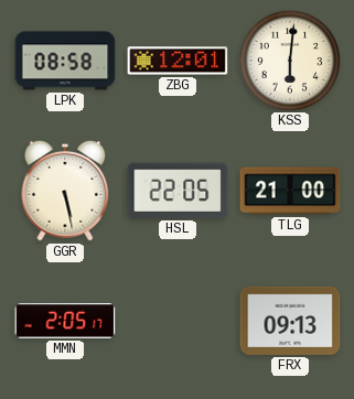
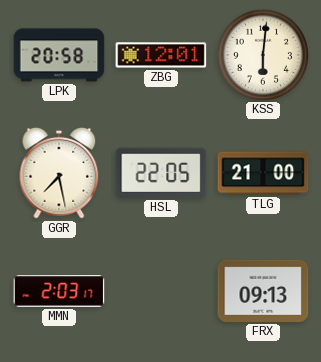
LPK: 08:58 -> 20:58
GGR: 5:28 -> 7:28
MMN: 2:05 -> 2:03
